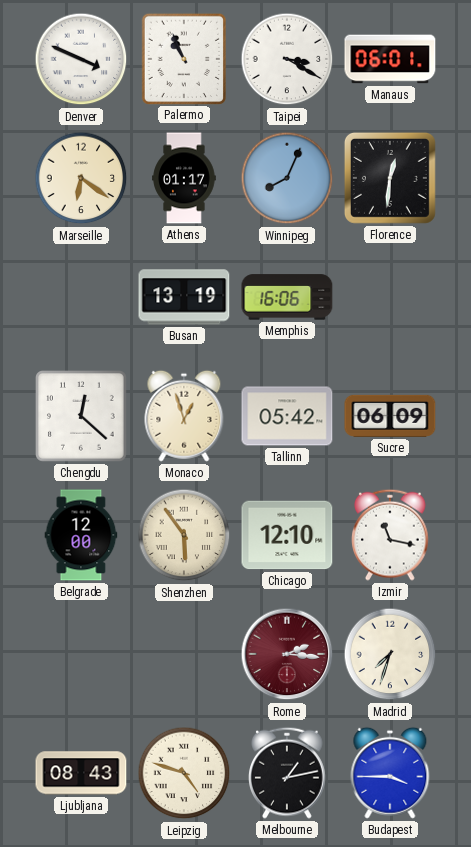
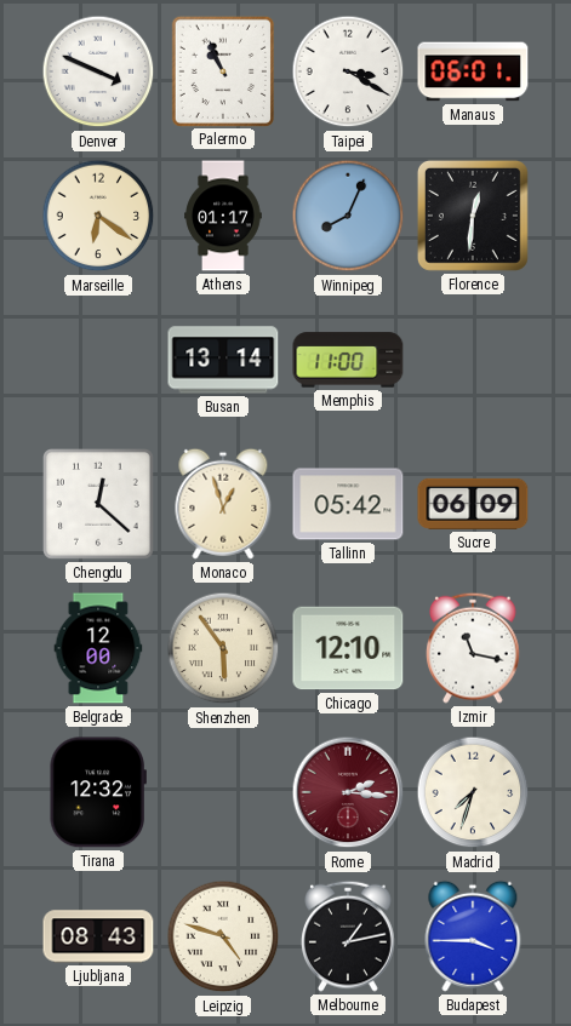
Busan: 13:19 -> 13:14
Memphis: 16:06 -> 11:00
Tirana: none -> 12:32
